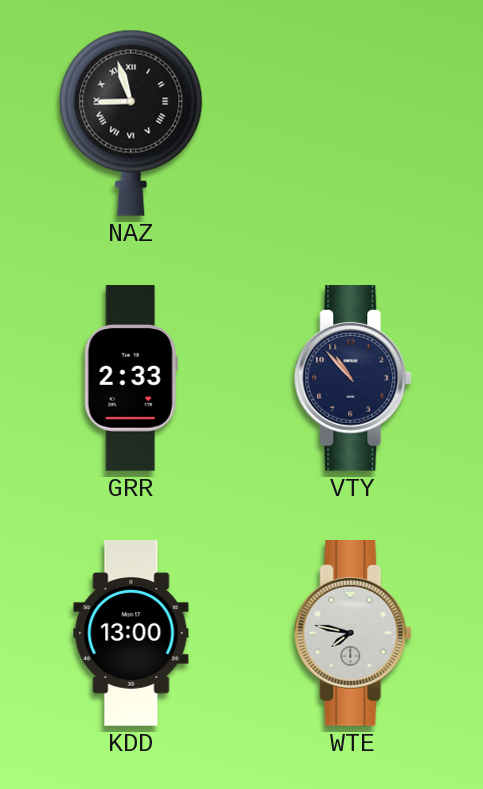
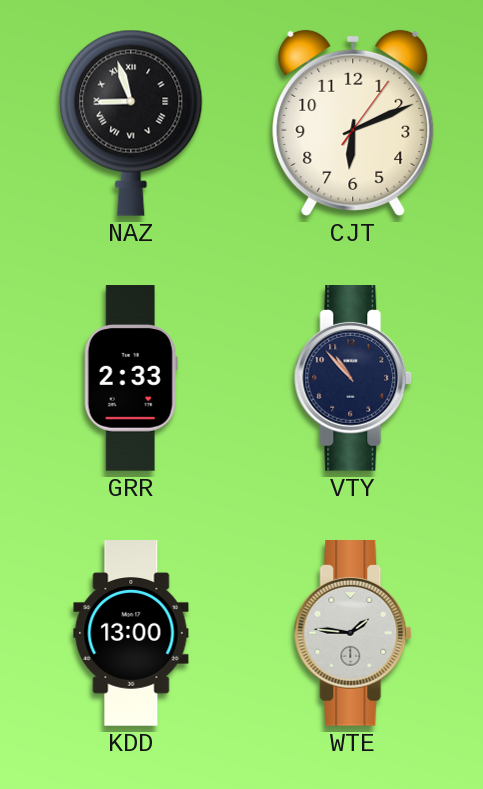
CJT: none -> 6:11
WTE: 7:47 -> 1:46
